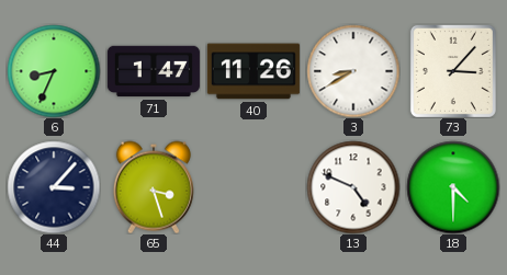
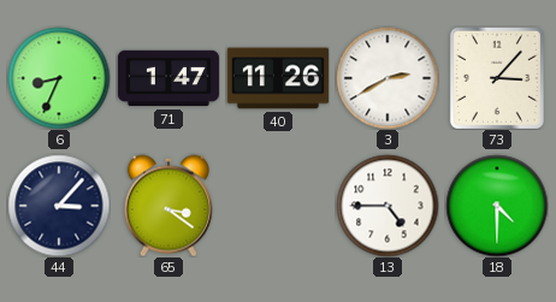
3: 8:40 -> 2:40
65: 3:27 -> 3:21
13: 4:49 -> 4:45
